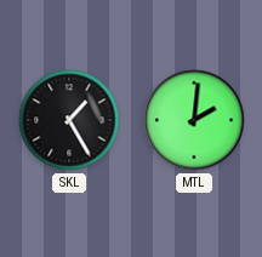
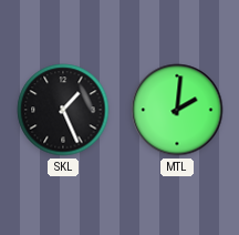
SKL: 1:25 -> 1:26
